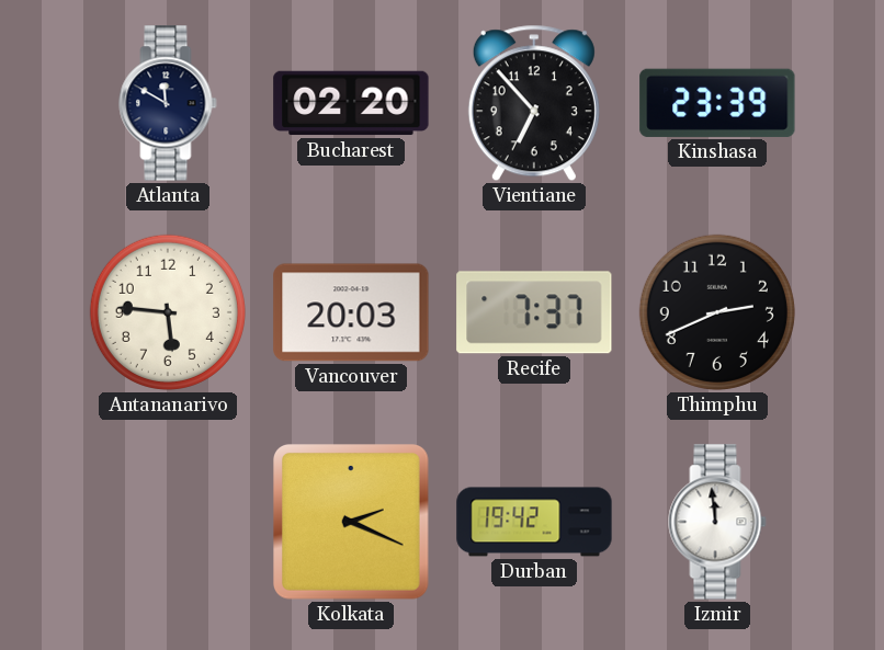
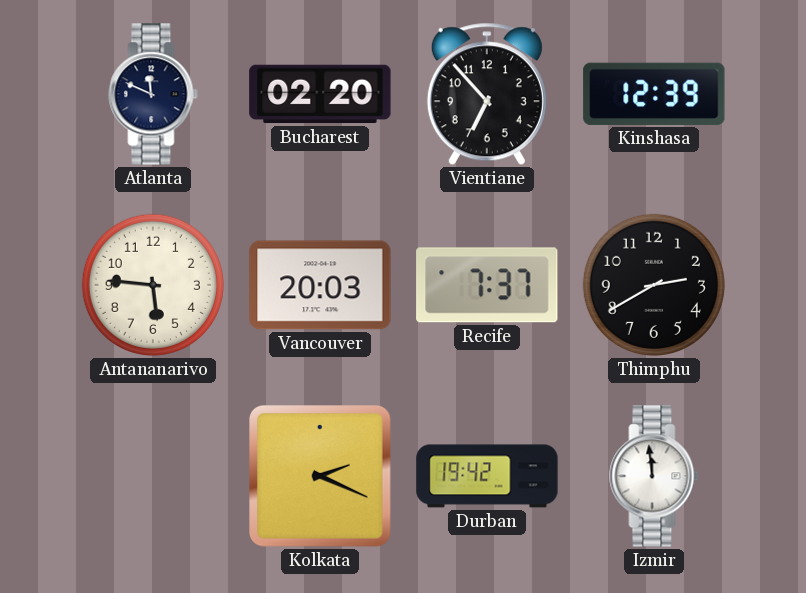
Atlanta: 11:50 -> 11:49
Kinshasa: 23:39 -> 12:39
Thimphu: 2:41 -> 2:40
